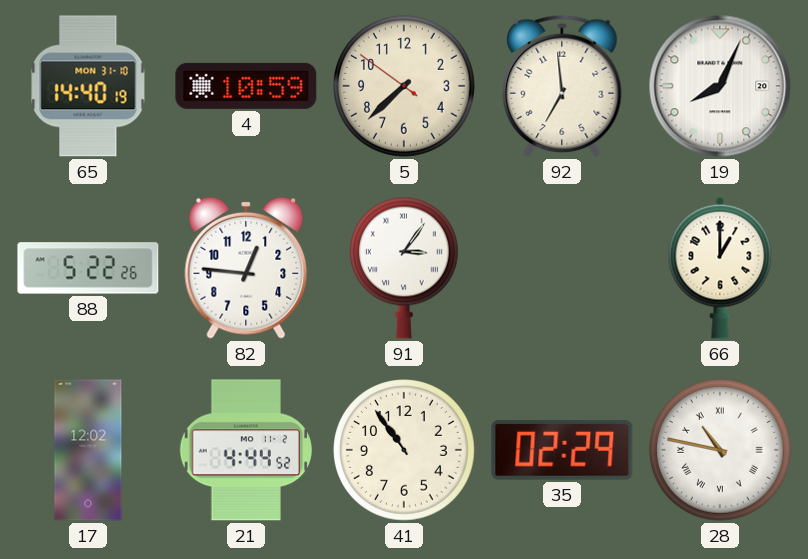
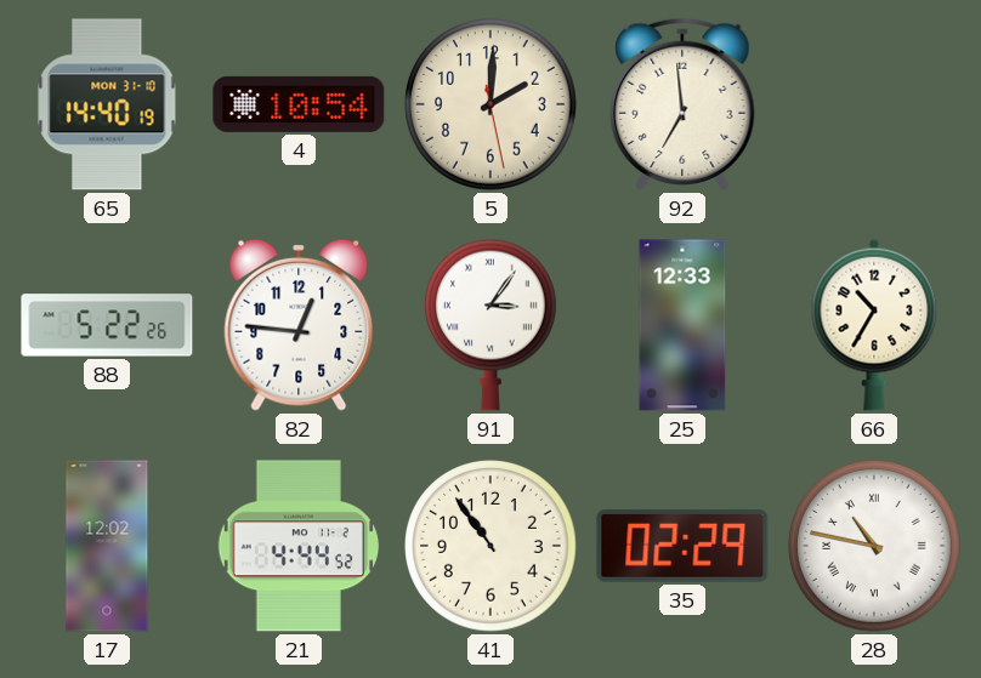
4: 10:59 -> 10:54
5: 7:37 -> 2:00
19: 8:04 -> none
25: none -> 12:33
66: 1:00 -> 10:35
